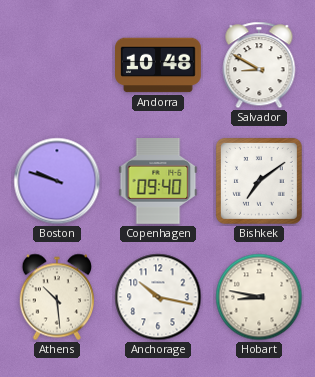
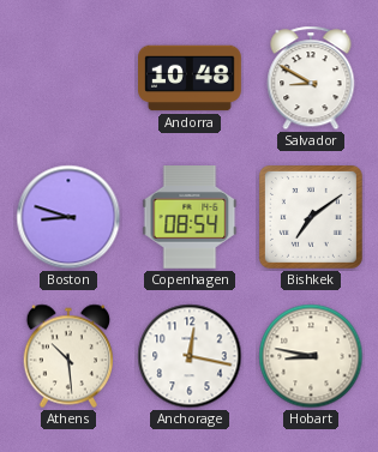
Boston: 9:48 -> 8:48
Copenhagen: 09:40 -> 08:54
Anchorage: 10:17 -> 12:17
